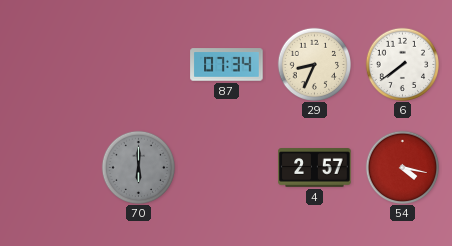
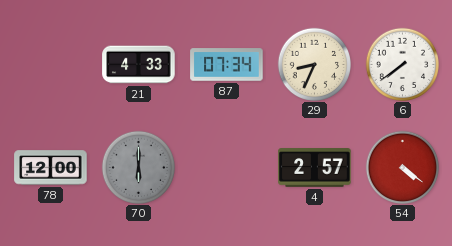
21: none -> 4:33
78: none -> 12:00
54: 4:17 -> 4:21
